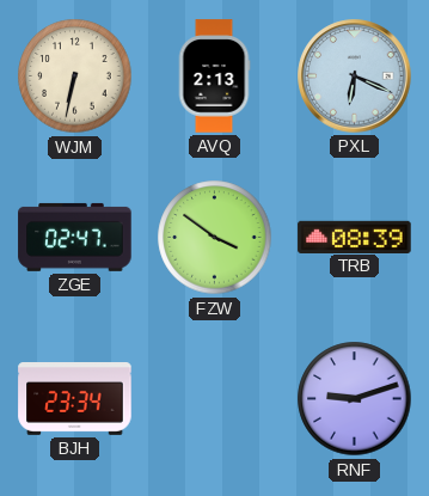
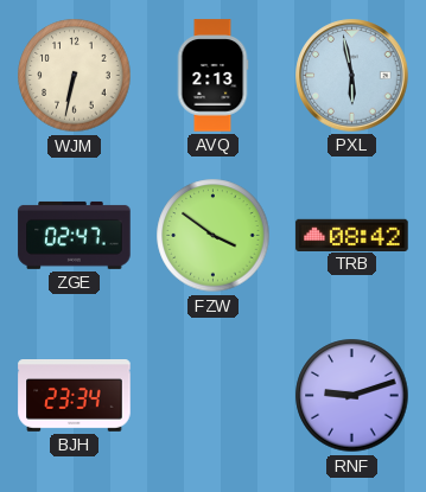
PXL: 6:19 -> 5:58
TRB: 08:39 -> 08:42
